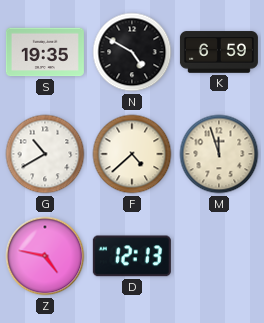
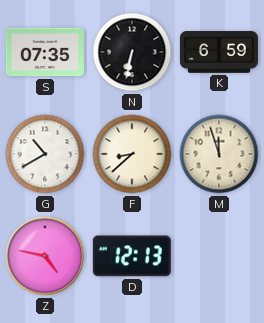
S: 19:35 -> 07:35
N: 4:50 -> 6:32
F: 4:38 -> 8:38
